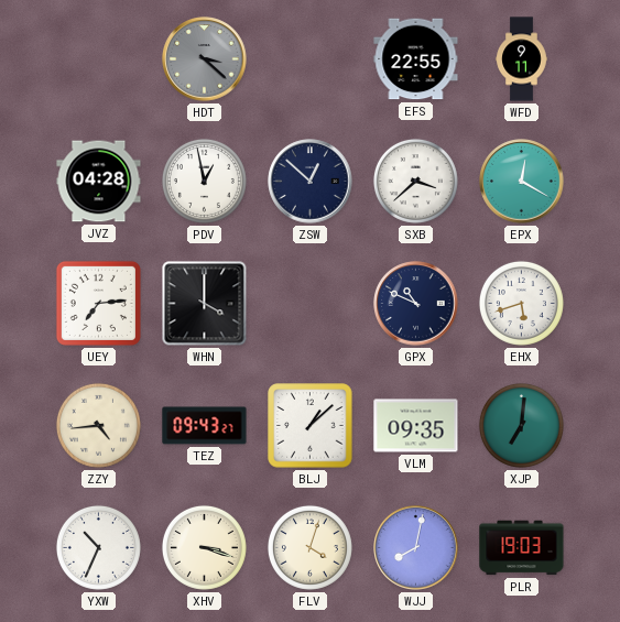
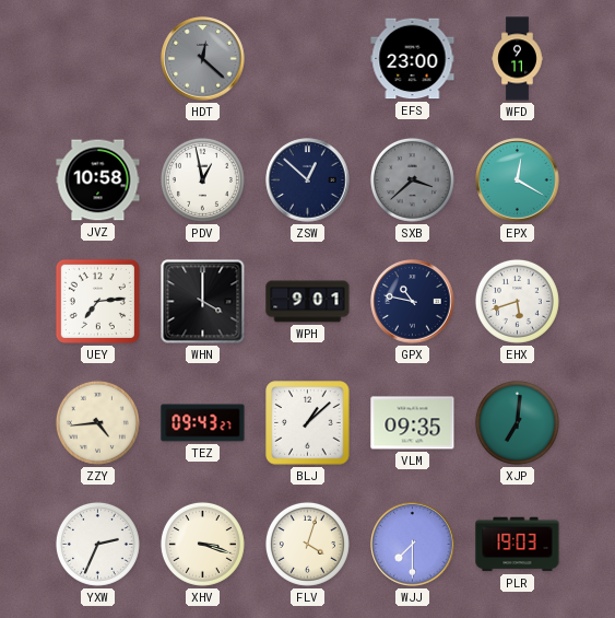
HDT: 3:22 -> 12:22
EFS: 22:55 -> 23:00
JVZ: 04:28 -> 10:58
SXB dial: white -> grey
WPH: none -> 9:01
GPX: 10:49 -> 10:47
YXW: 10:34 -> 2:34
WJJ: 8:02 -> 7:30
